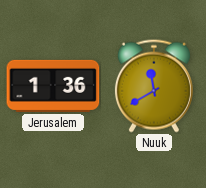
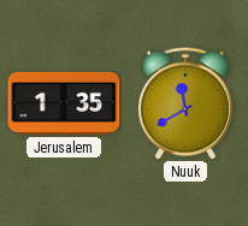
Jerusalem: 1:36 -> 1:35
